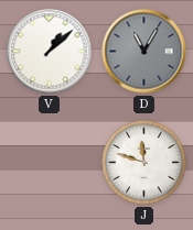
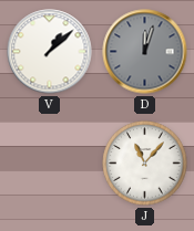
D: 11:05 -> 12:03
J: 11:48 -> 11:07
